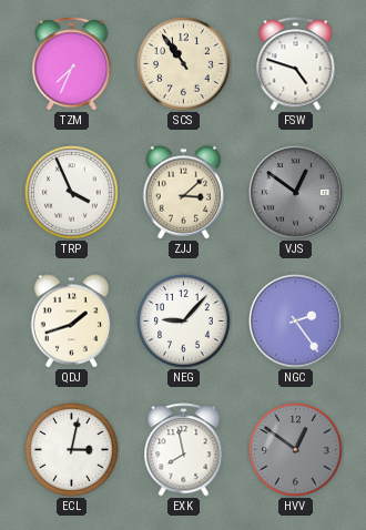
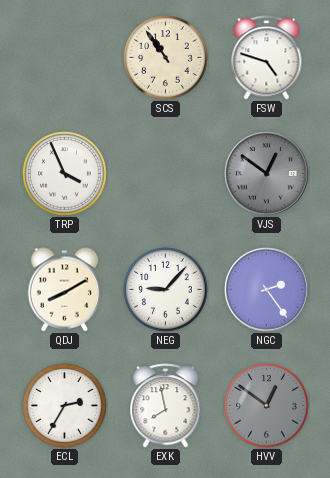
TZM: 7:34 -> none
ZJJ: 3:08 -> none
QDJ: 1:42 -> 8:10
ECL: 3:02 -> 2:35
